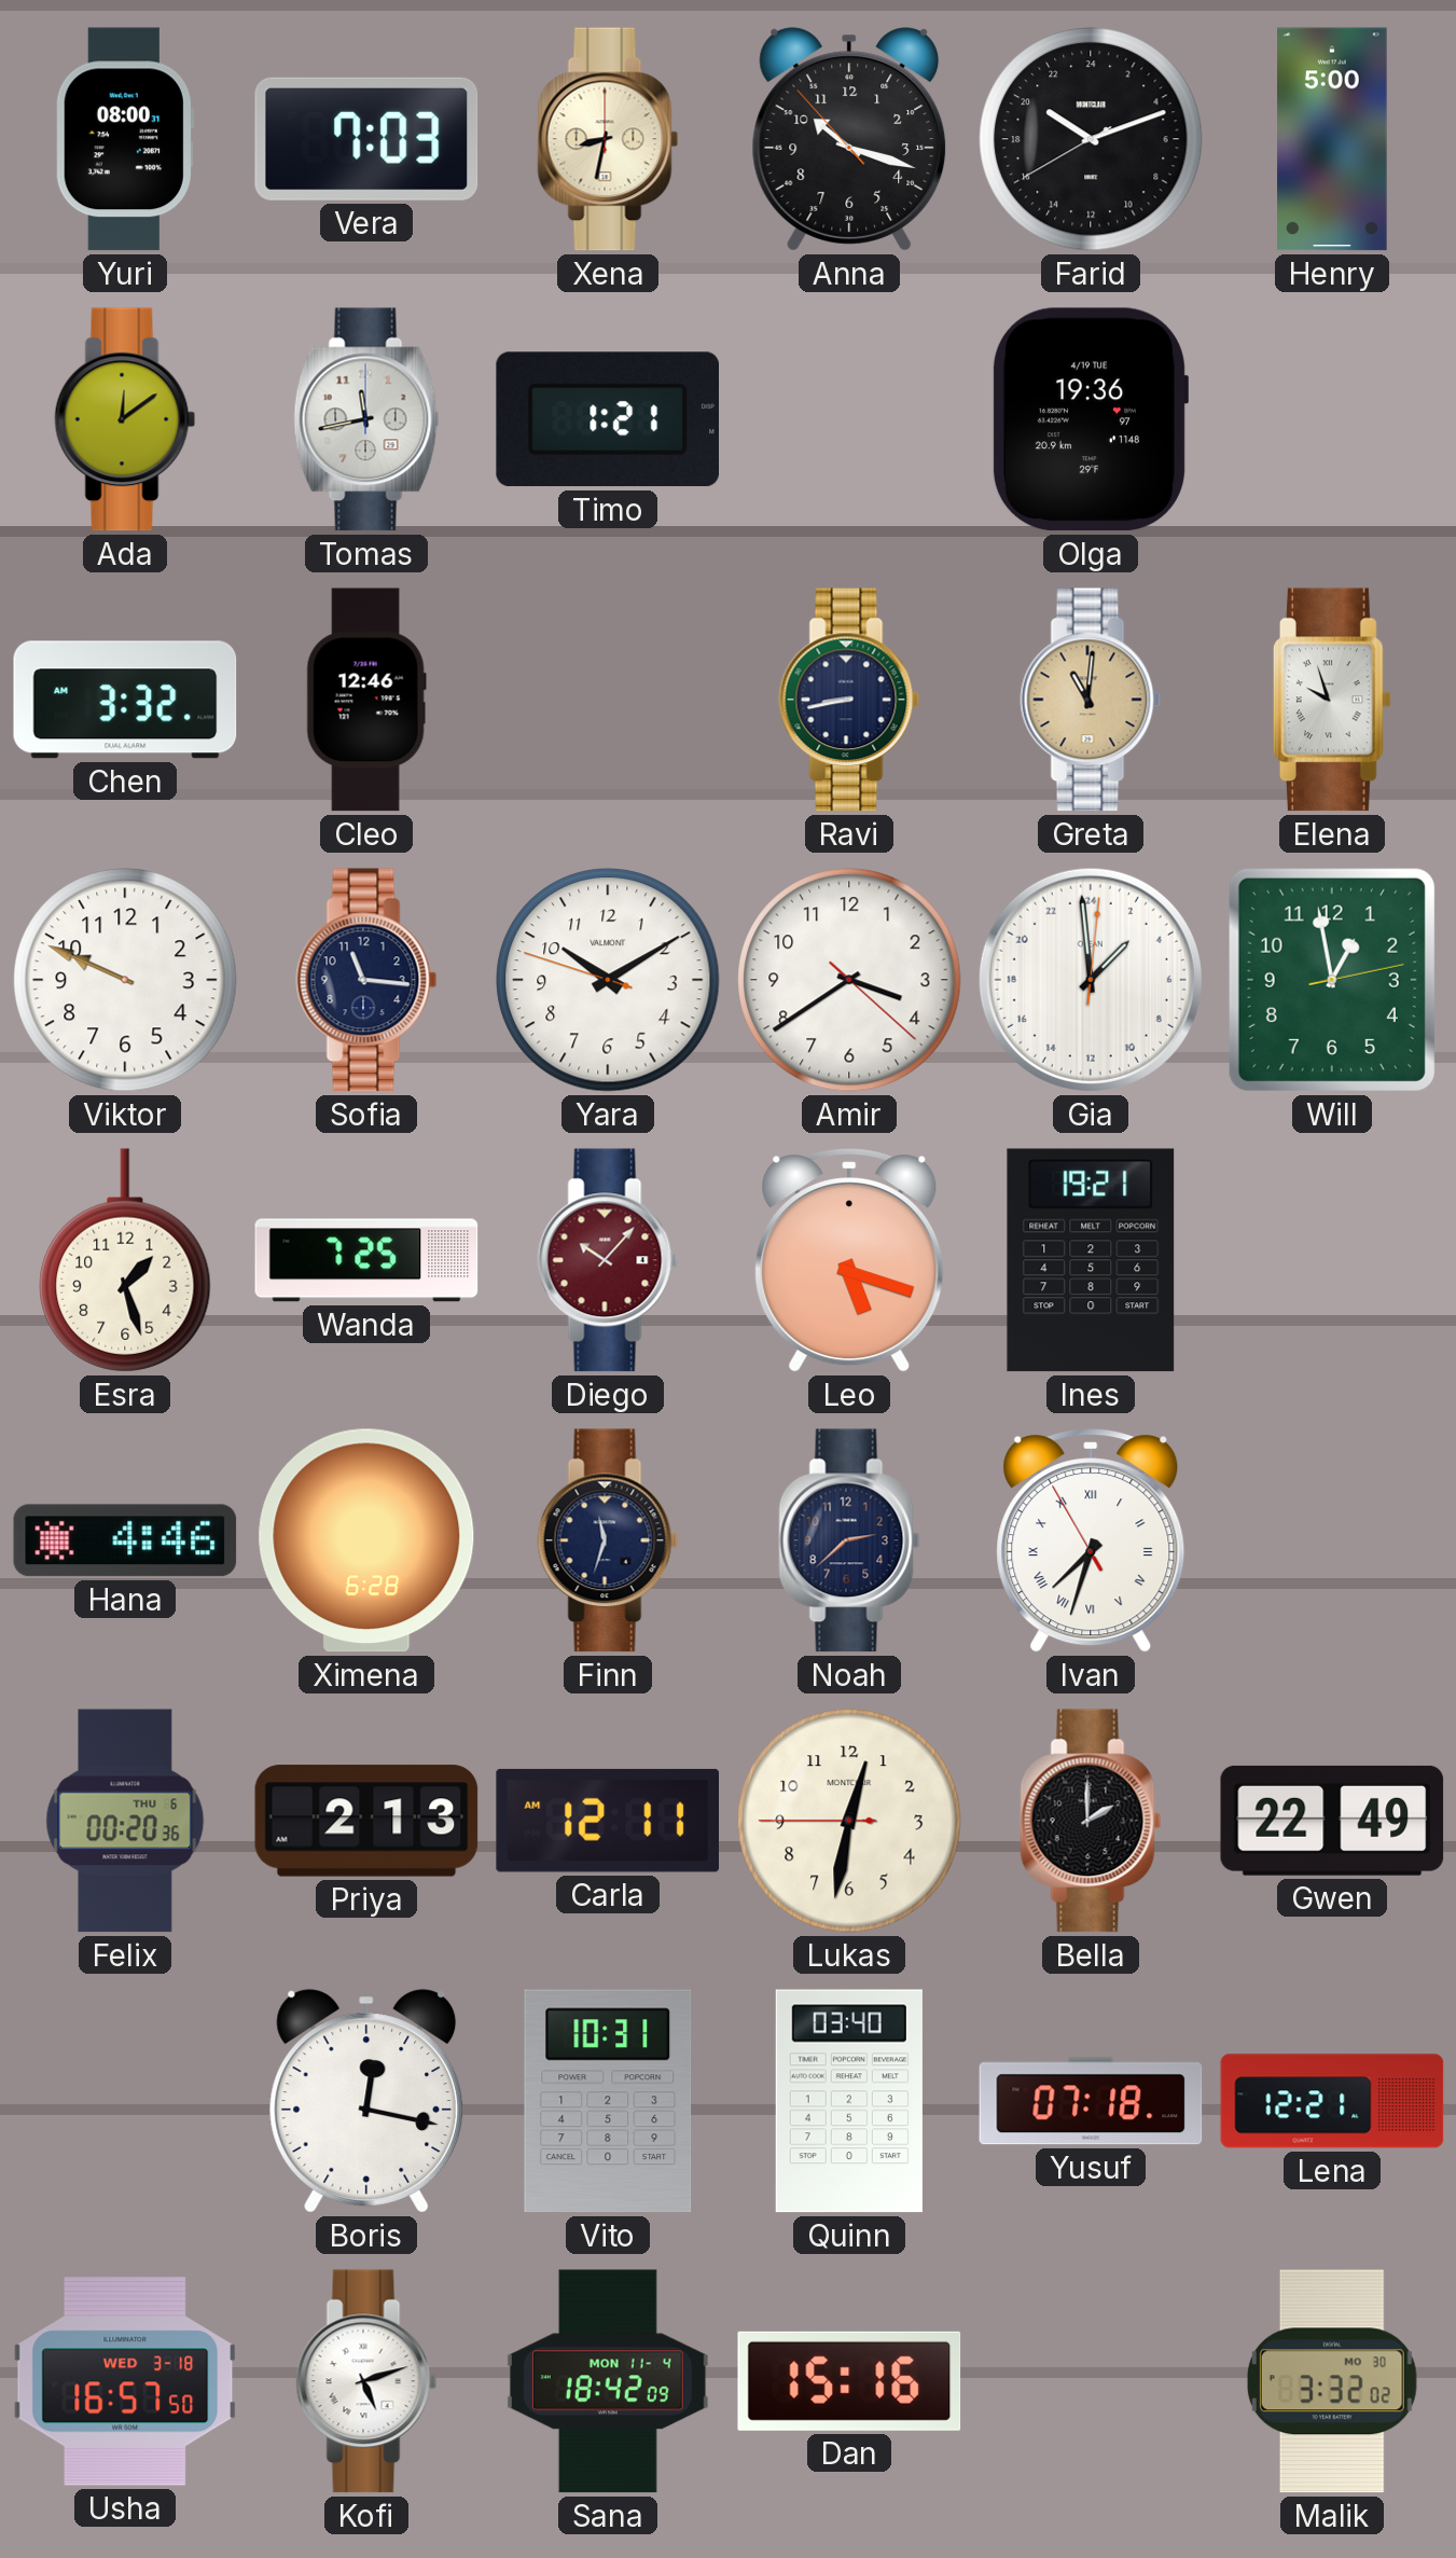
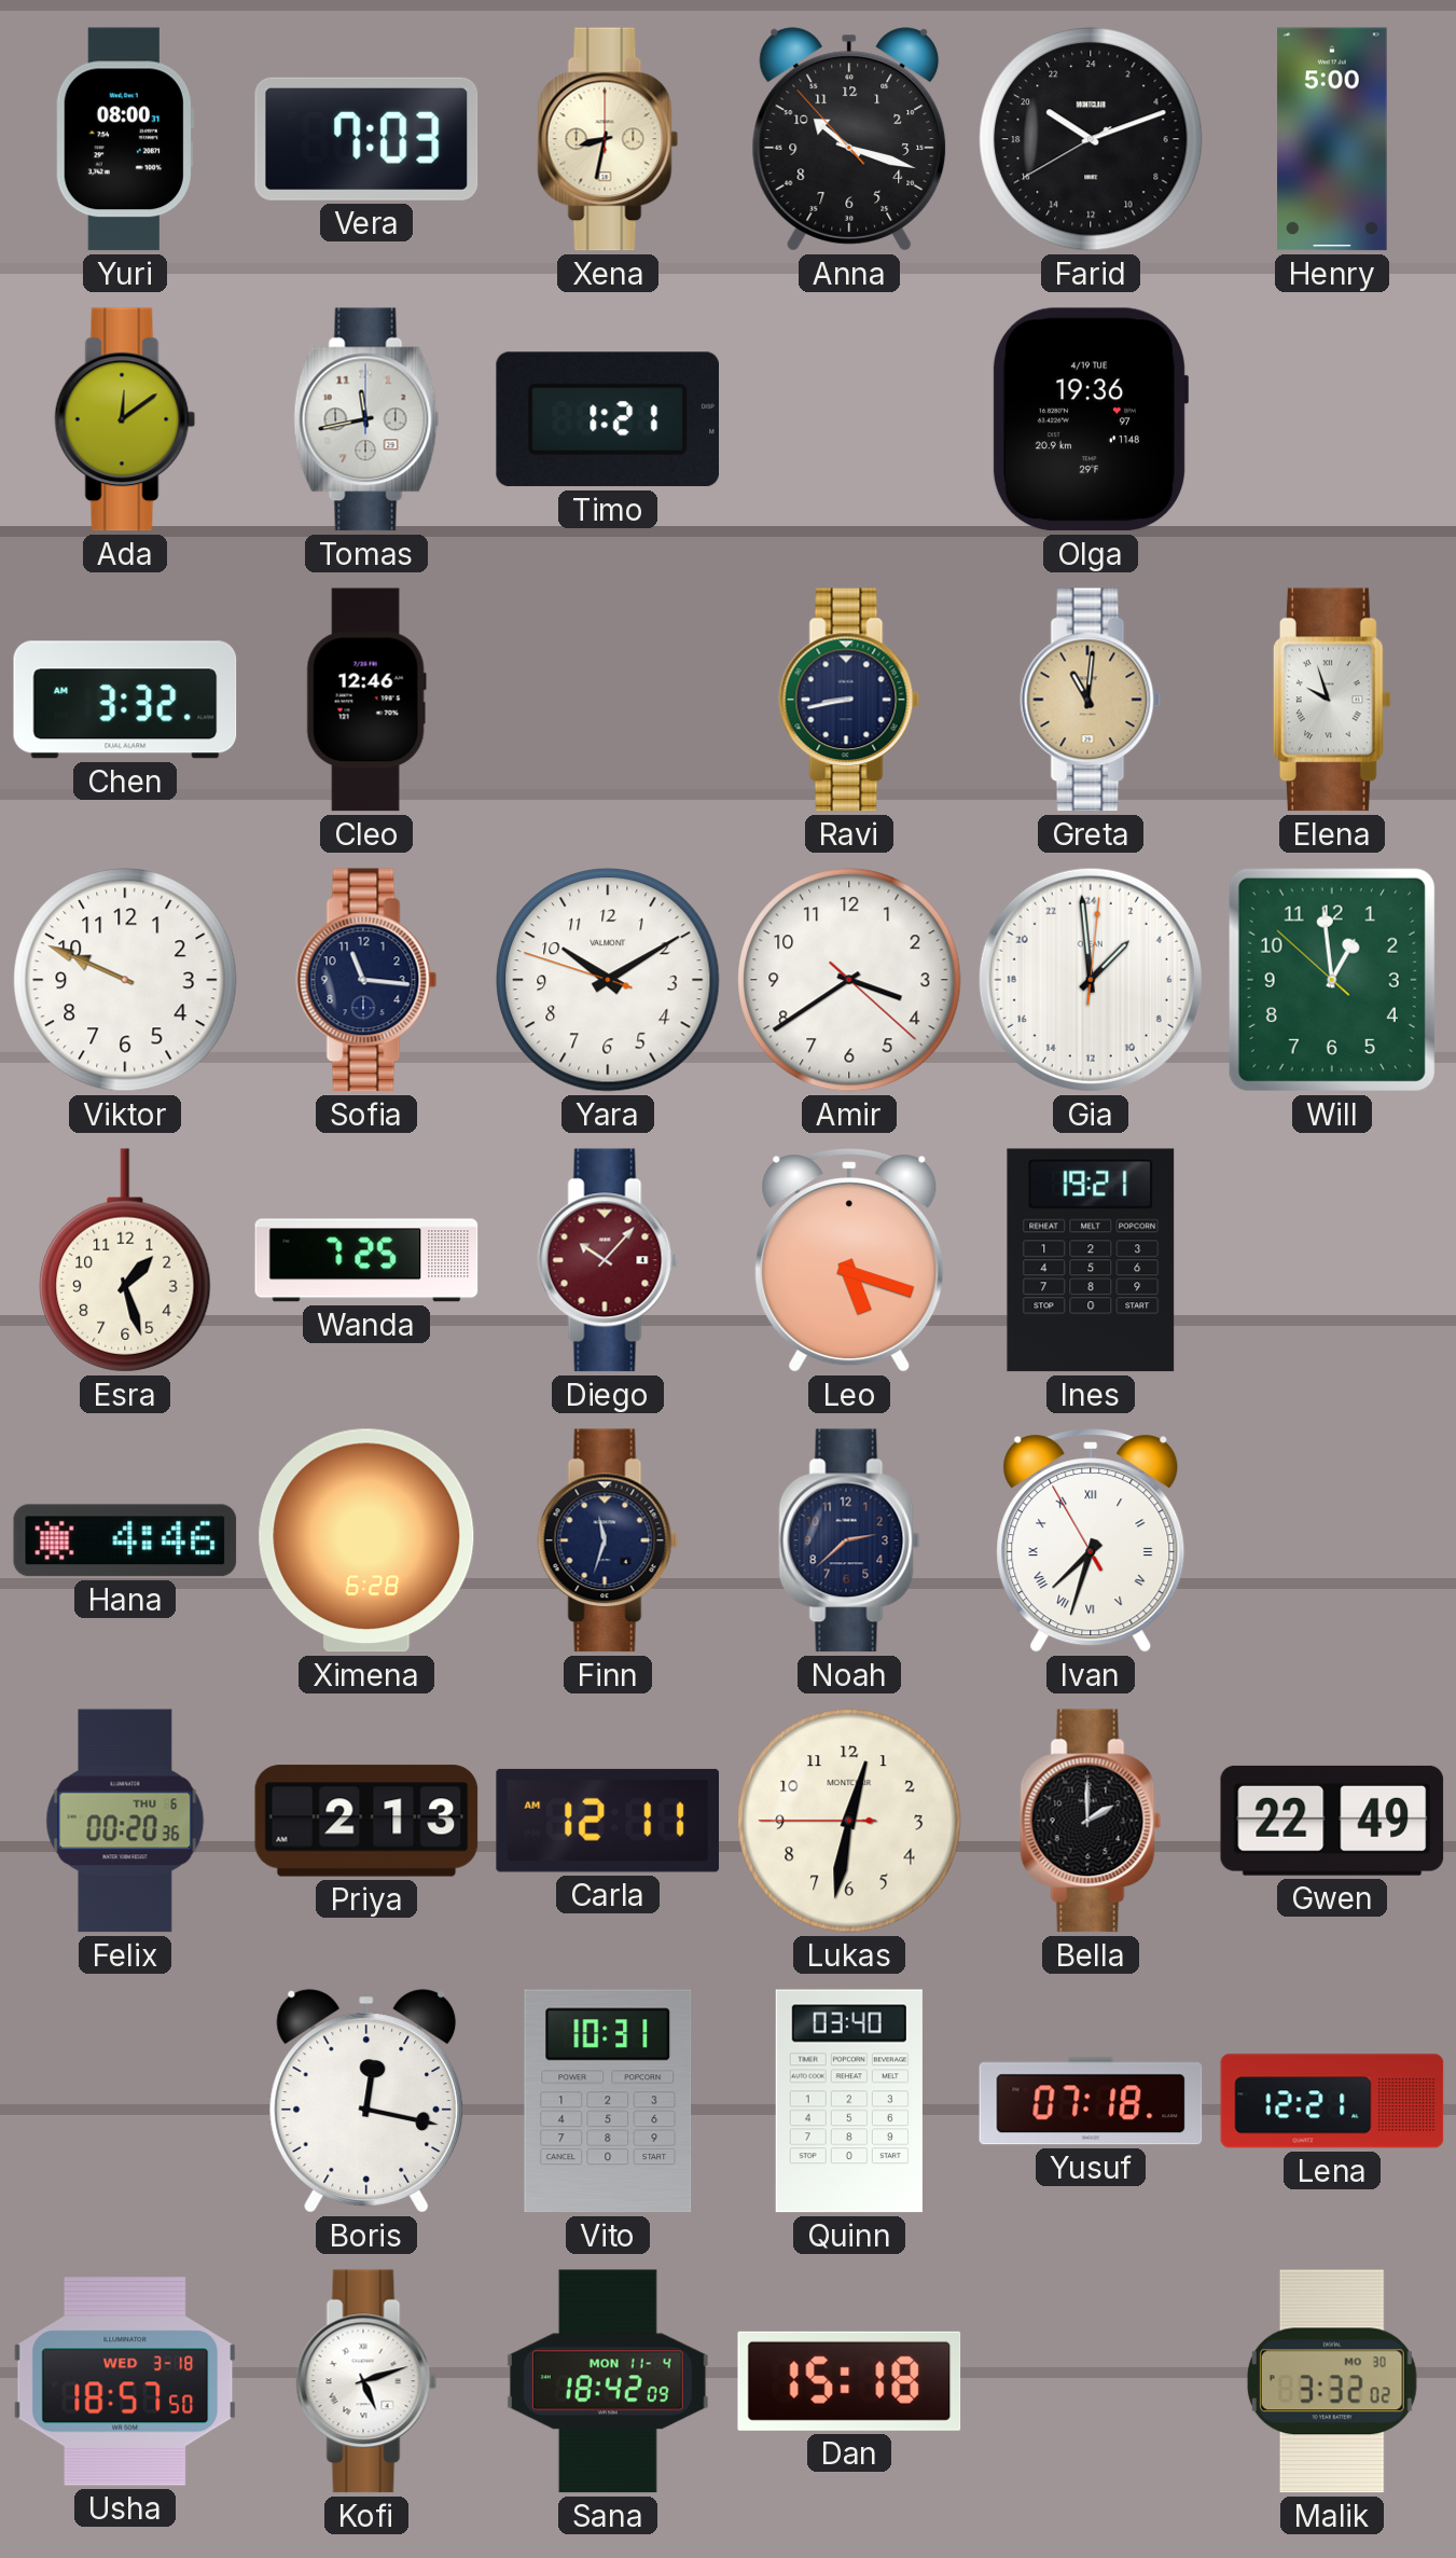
Will: 12:58:13 -> 12:58:52
Usha: 16:57 -> 18:57
Dan: 15:16 -> 15:18
